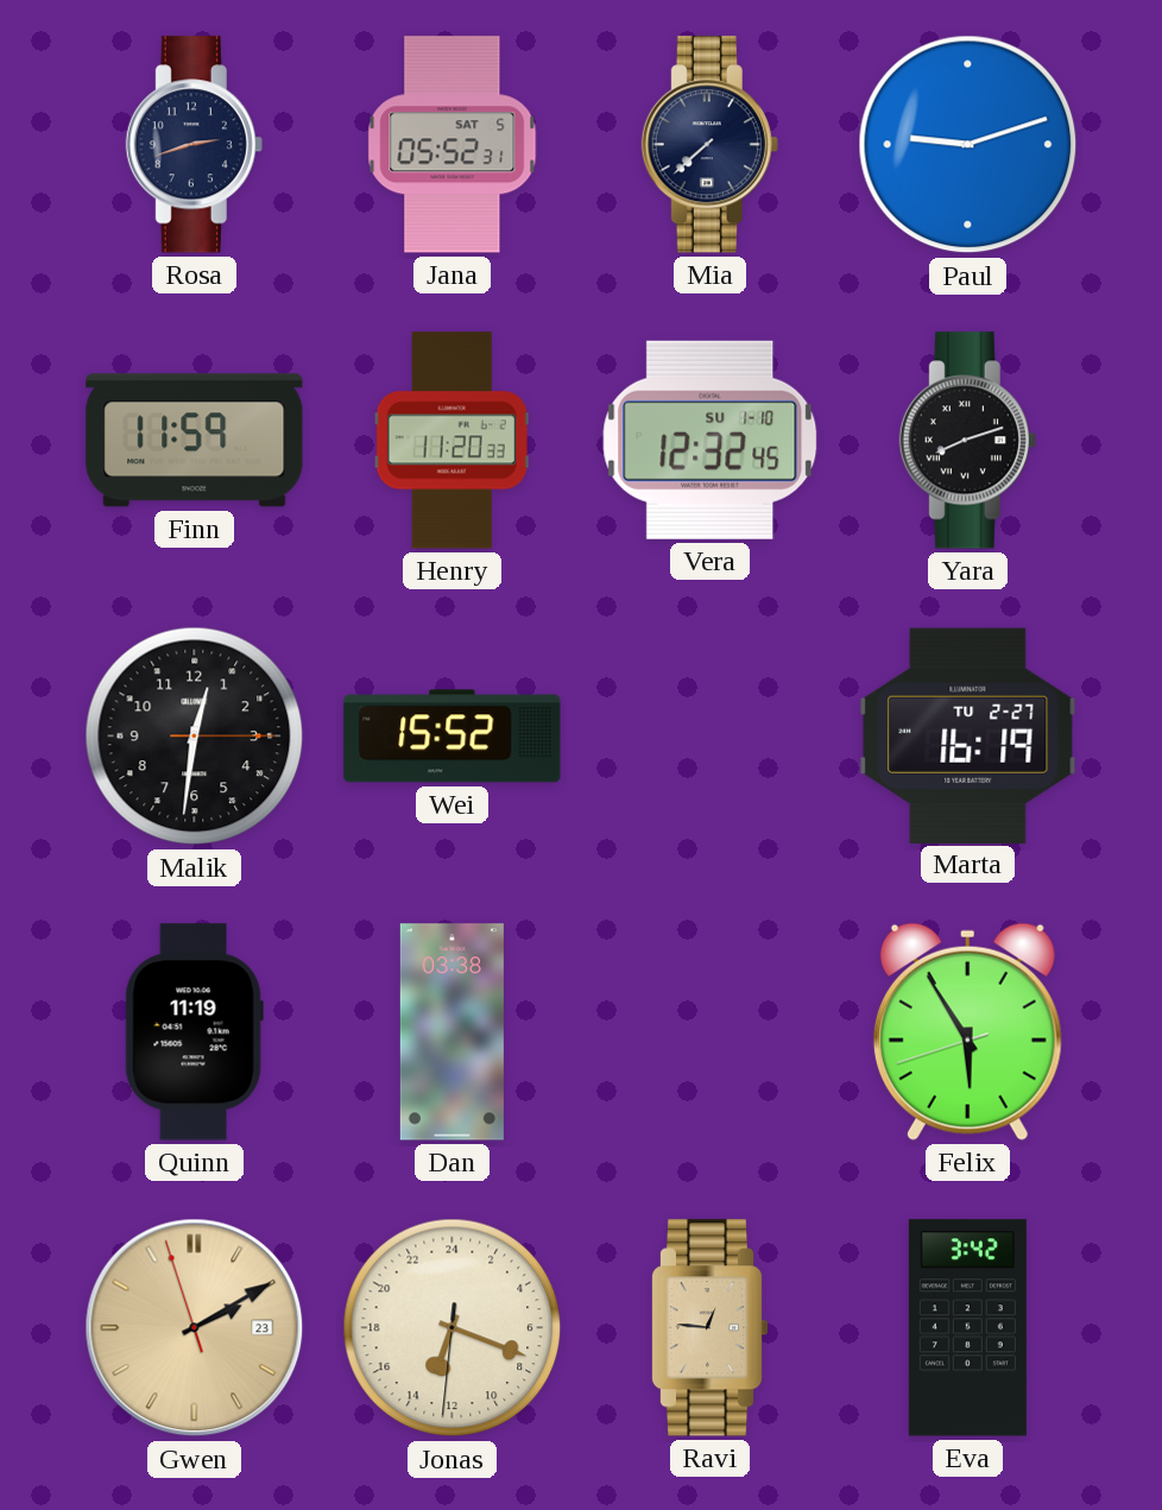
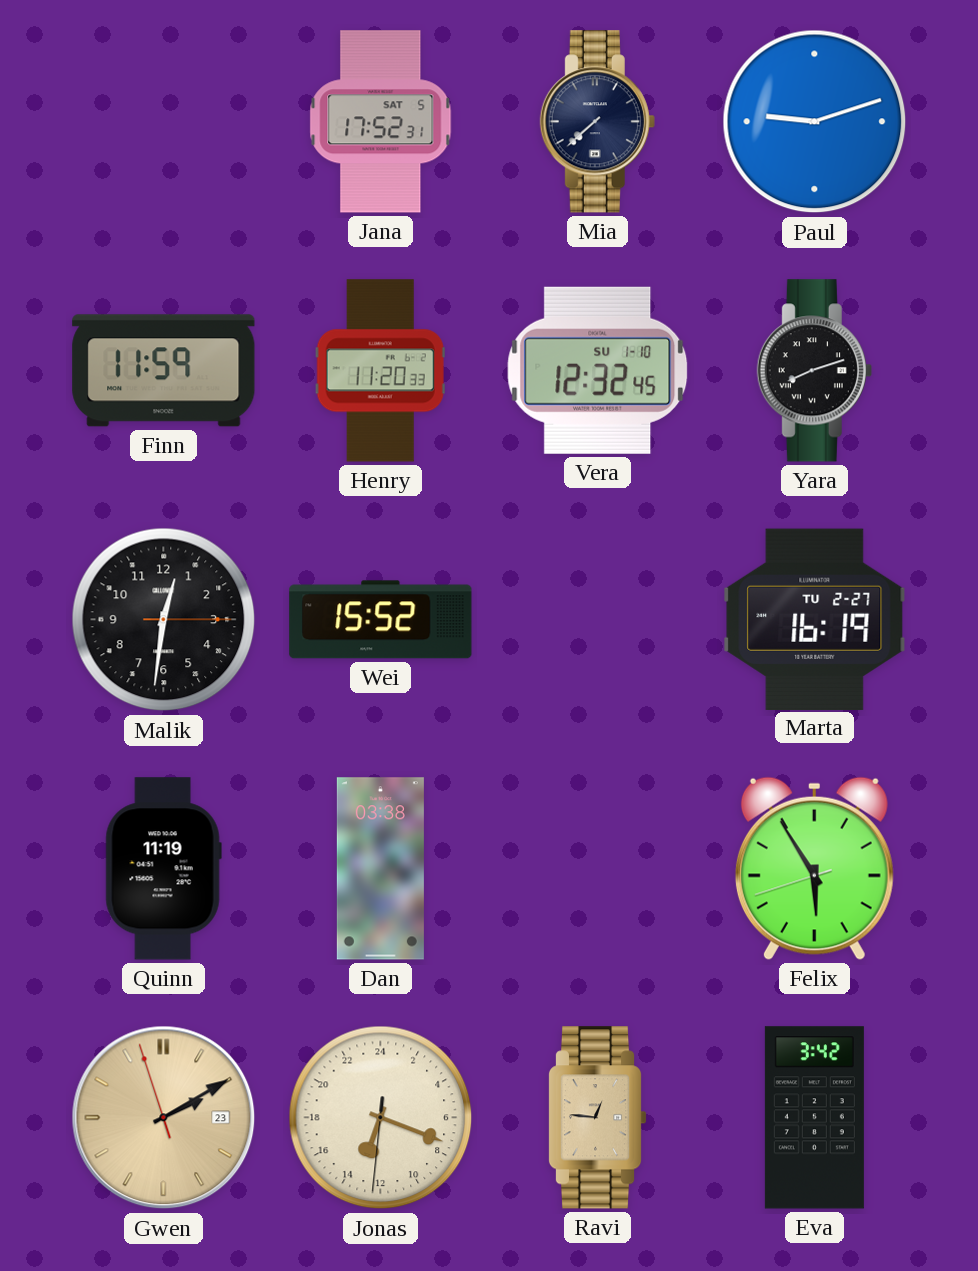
Rosa: 2:42 -> none
Jana: 05:52 -> 17:52
